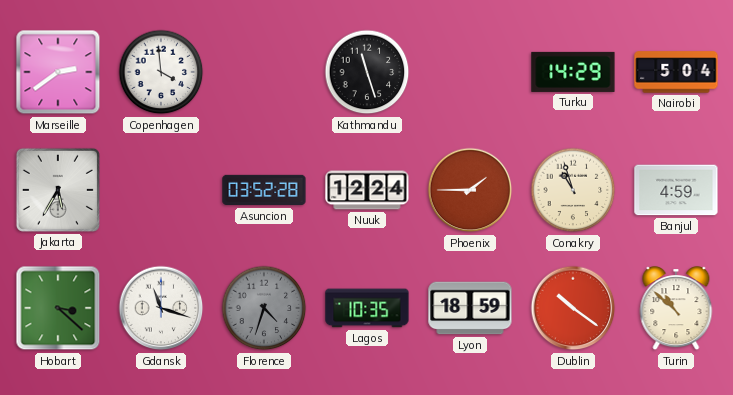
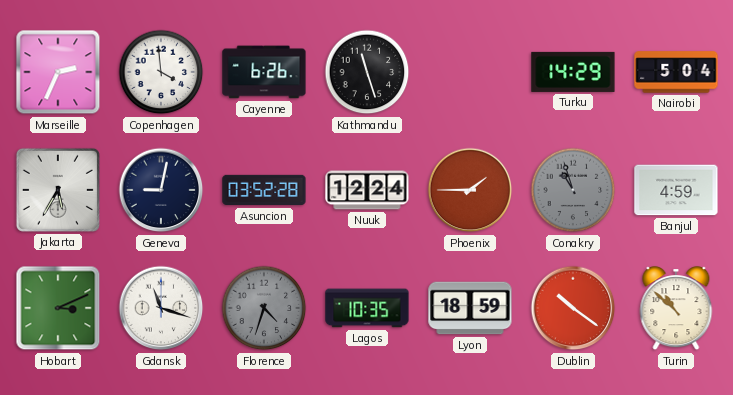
Marseille: 2:39 -> 2:34
Cayenne: none -> 6:26
Geneva: none -> 9:02
Conakry dial: cream -> grey
Hobart: 3:22 -> 3:11
